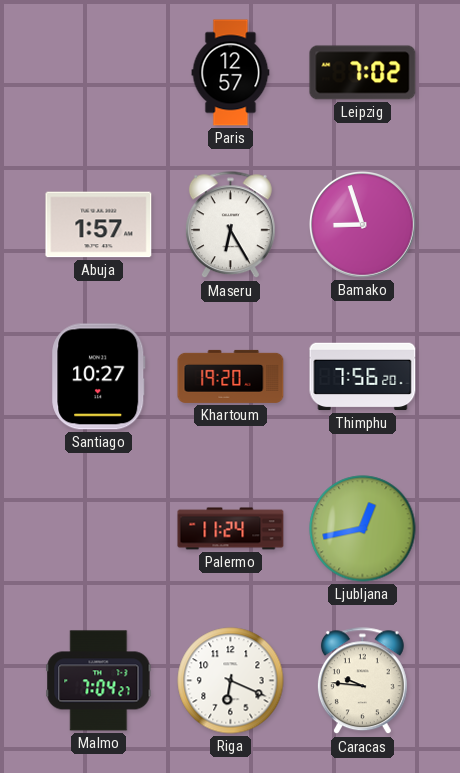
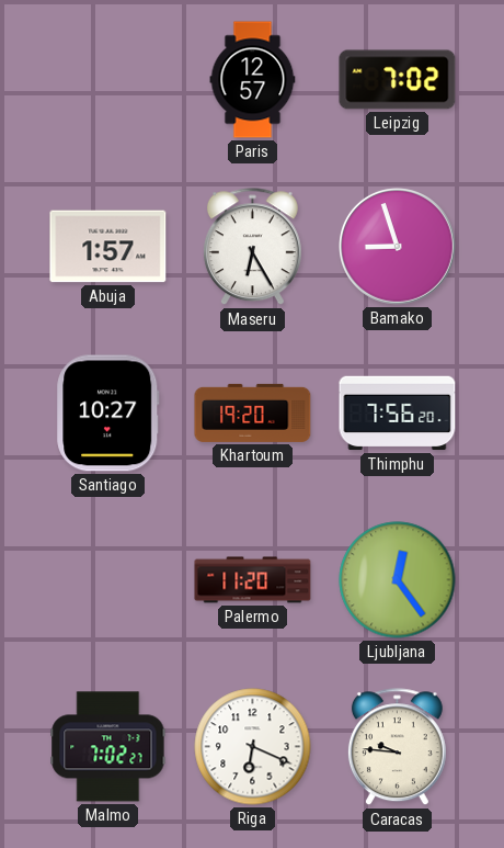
Palermo: 11:24 -> 11:20
Ljubljana: 12:43 -> 12:24
Malmo: 7:04 -> 7:02
